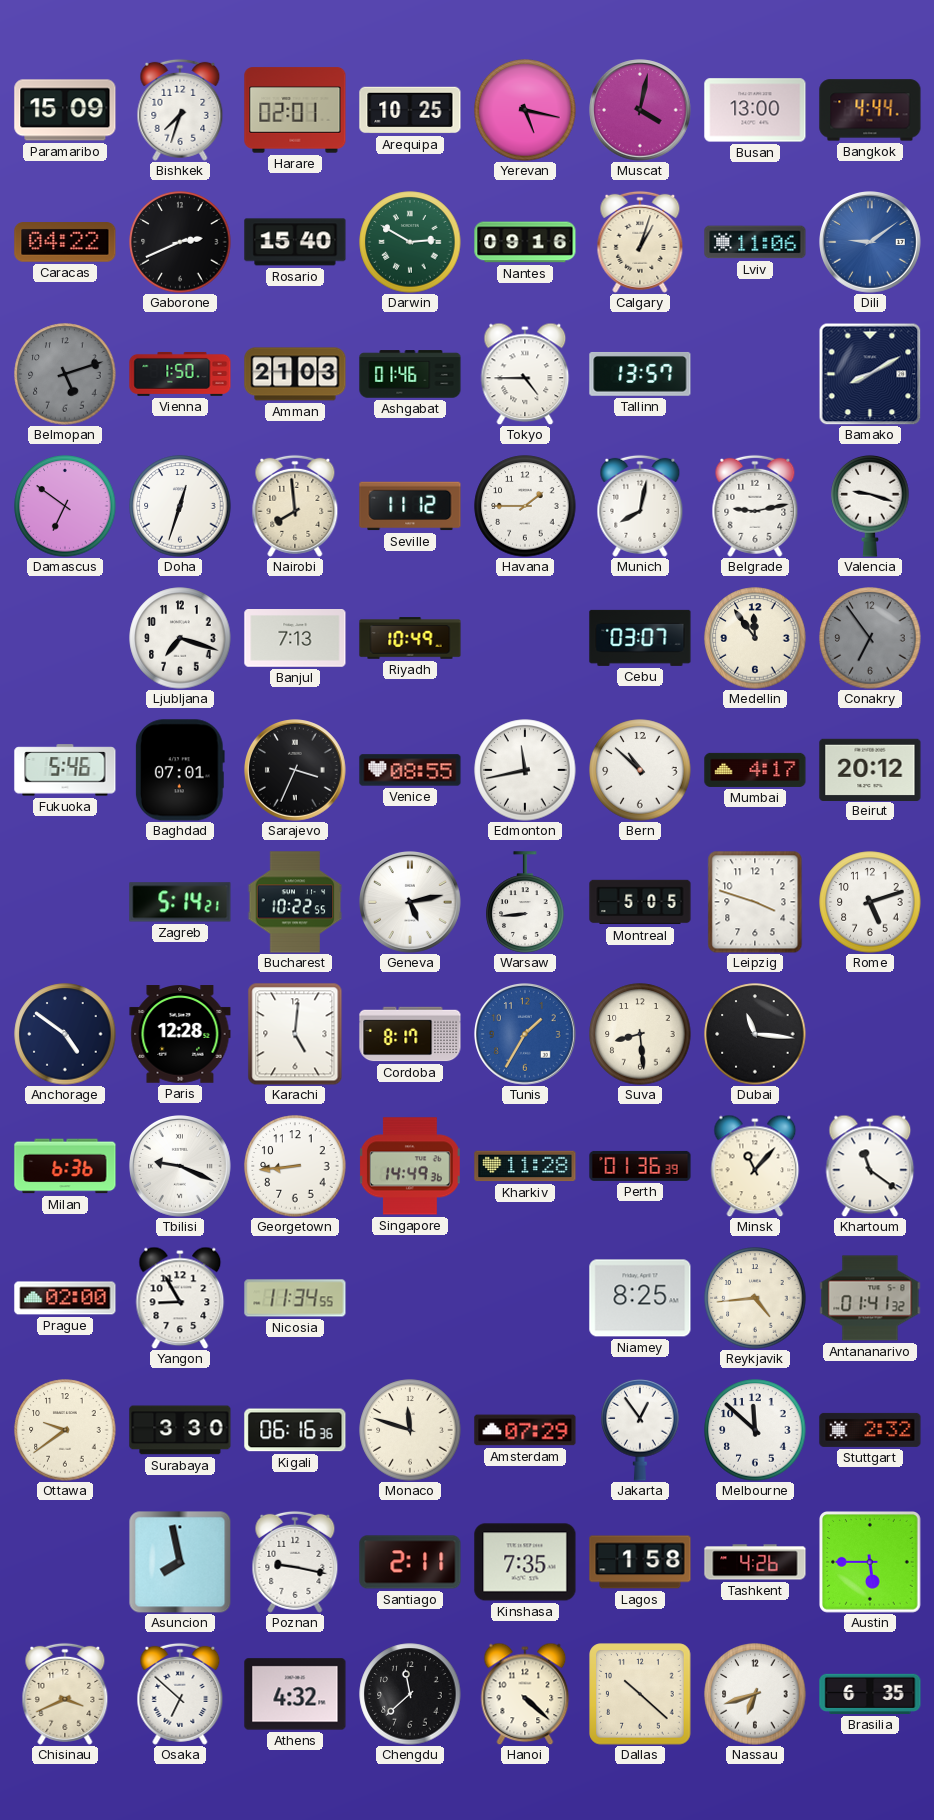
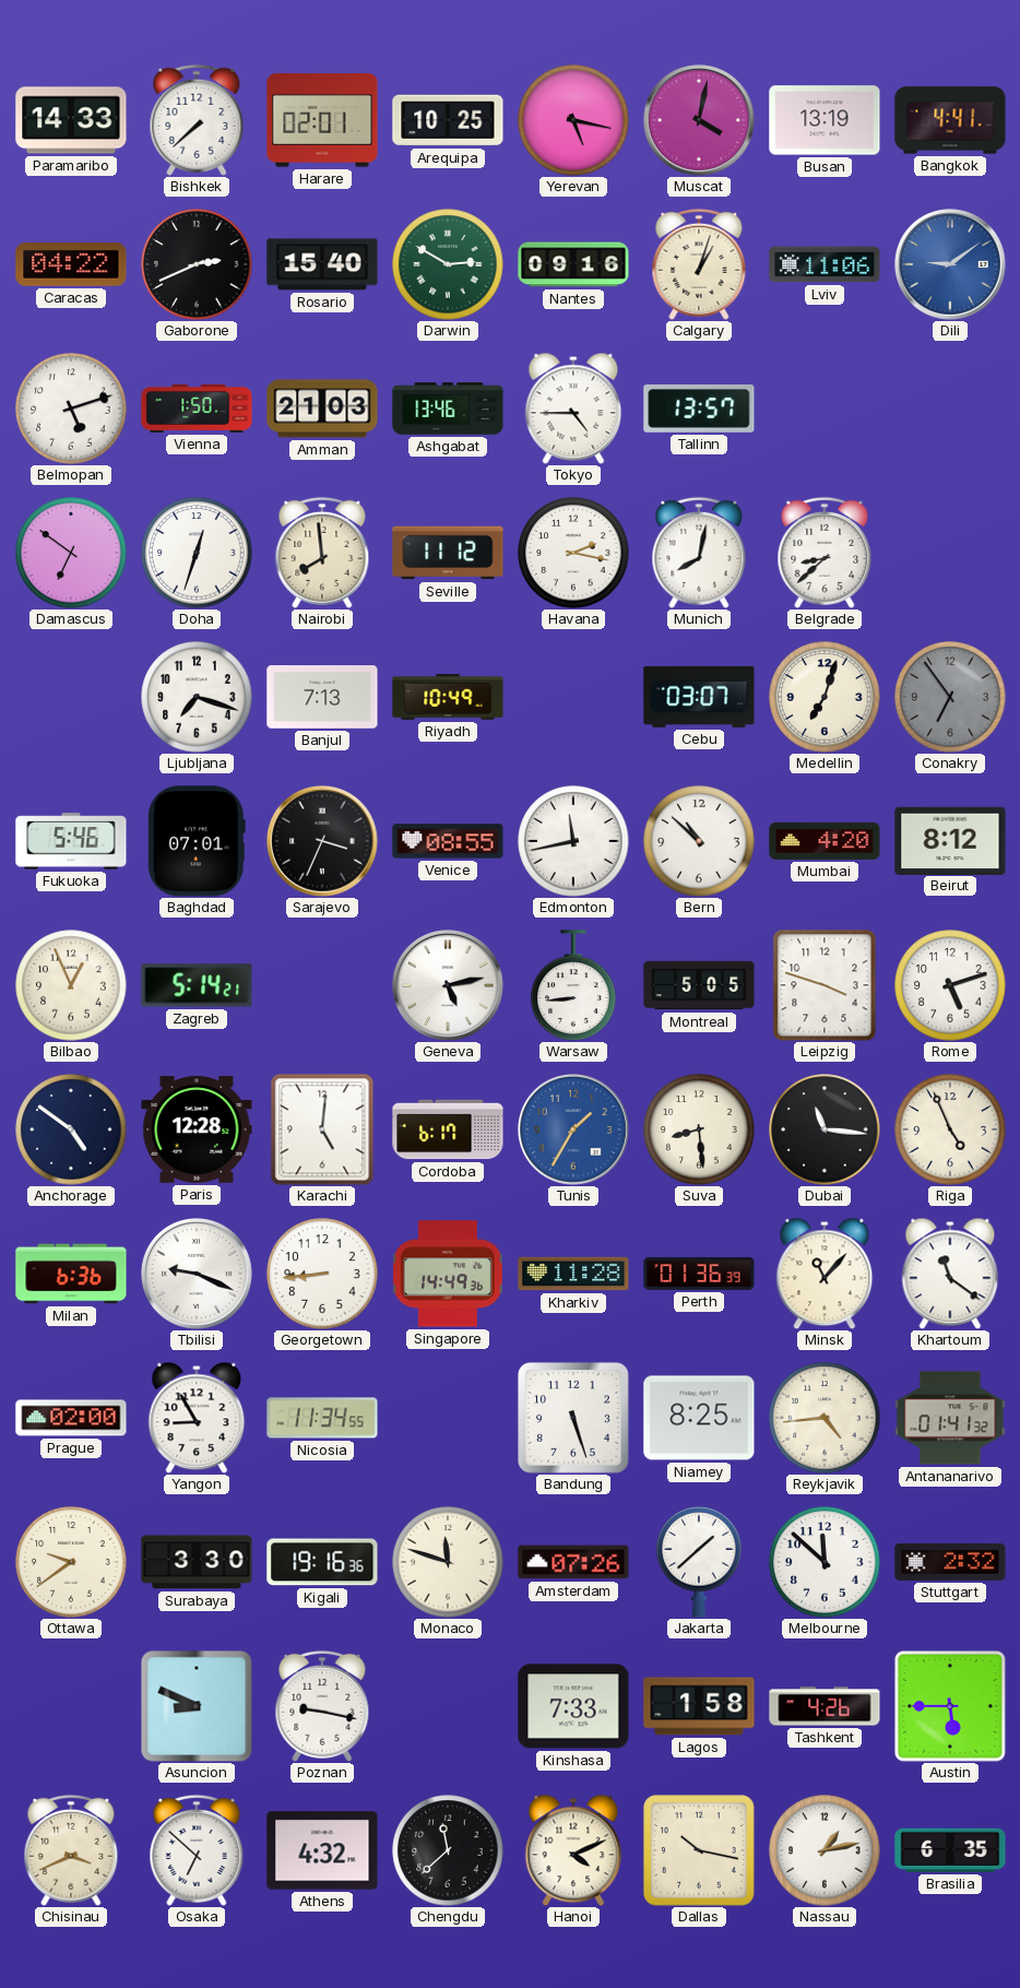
Paramaribo: 15:09 -> 14:33
Bishkek: 7:33 -> 7:38
Busan: 13:00 -> 13:19
Bangkok: 4:44 -> 4:41
Belmopan dial: grey -> white
Ashgabat: 01:46 -> 13:46
Bamako: 8:10 -> none
Havana: 1:45 -> 2:17
Belgrade: 9:13 -> 8:38
Valencia: 9:18 -> none
Medellin: 11:54 -> 7:03
Mumbai: 4:17 -> 4:20
Beirut: 20:12 -> 8:12
Bilbao: none -> 12:56
Bucharest: 10:22 -> none
Cordoba: 8:17 -> 6:17
Riga: none -> 4:56
Bandung: none -> 5:27
Kigali: 06:16 -> 19:16
Amsterdam: 07:29 -> 07:26
Jakarta: 12:54 -> 1:38
Asuncion: 7:58 -> 8:49
Santiago: 2:11 -> none
Kinshasa: 7:35 -> 7:33
Hanoi: 4:22 -> 4:11
Dallas: 10:22 -> 10:17
Nassau: 6:42 -> 1:13
